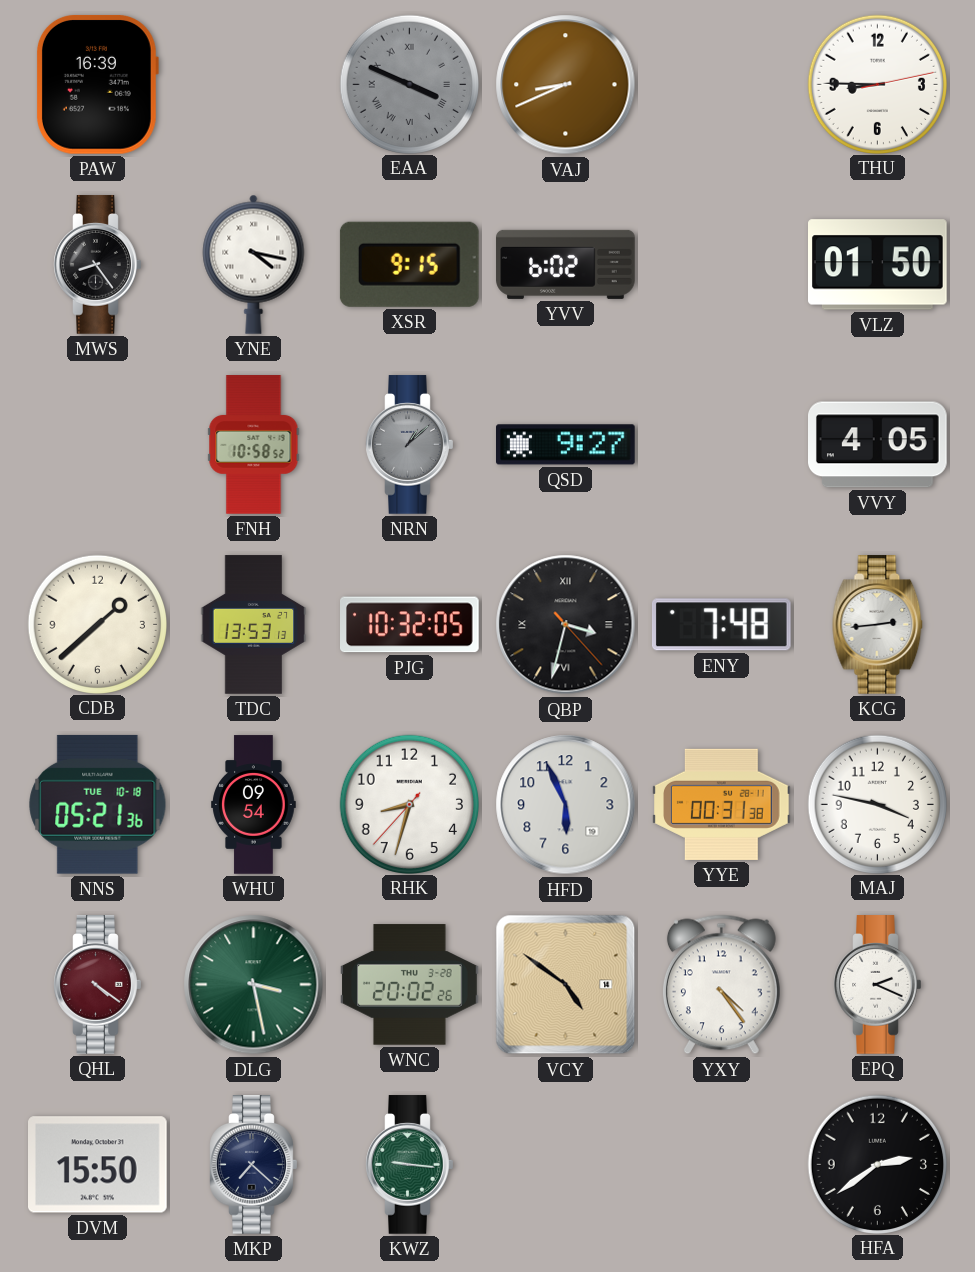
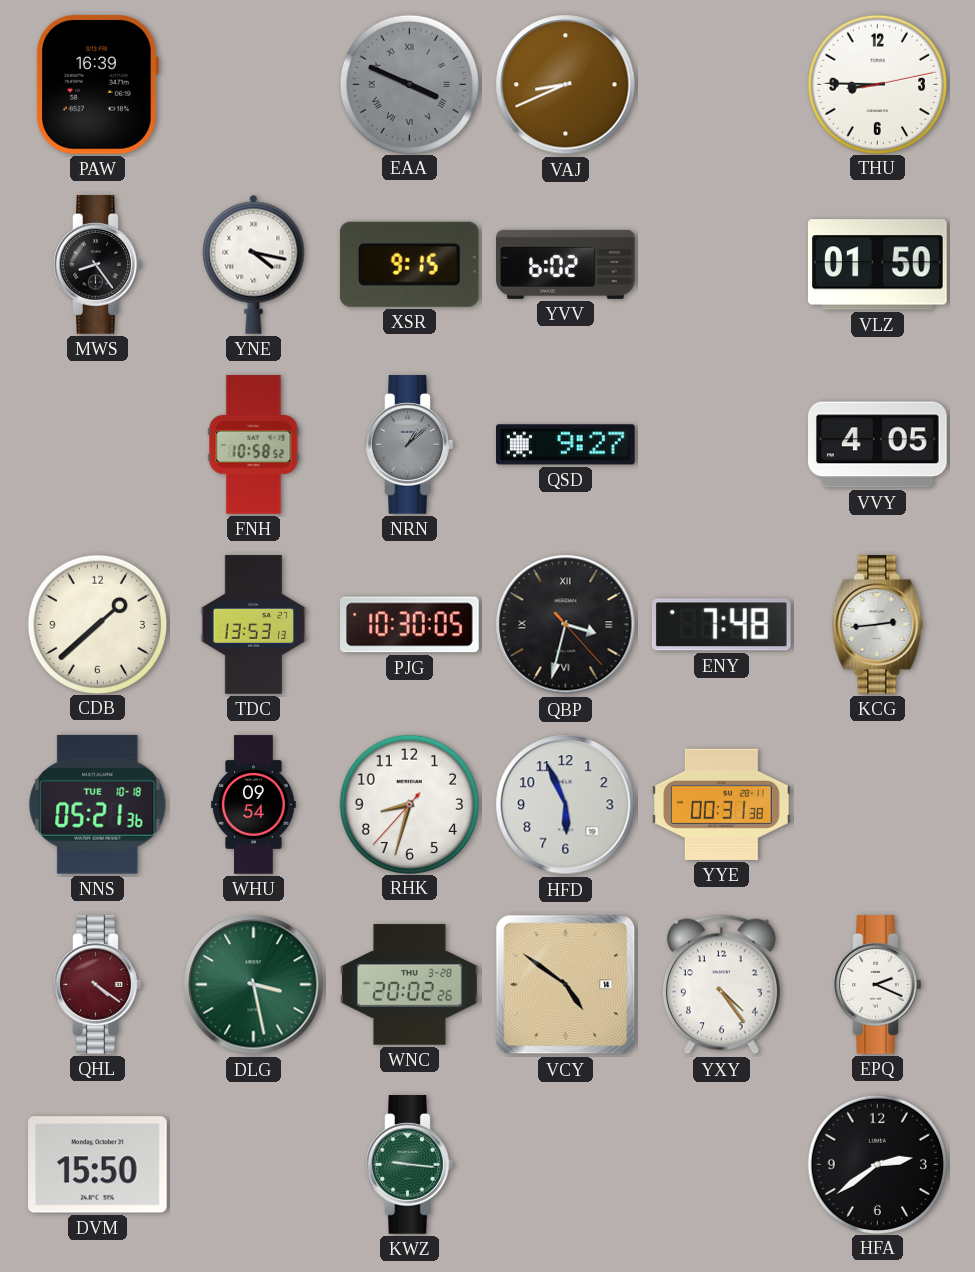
PJG: 10:32 -> 10:30
MAJ: 3:47 -> none
MKP: 7:22 -> none
